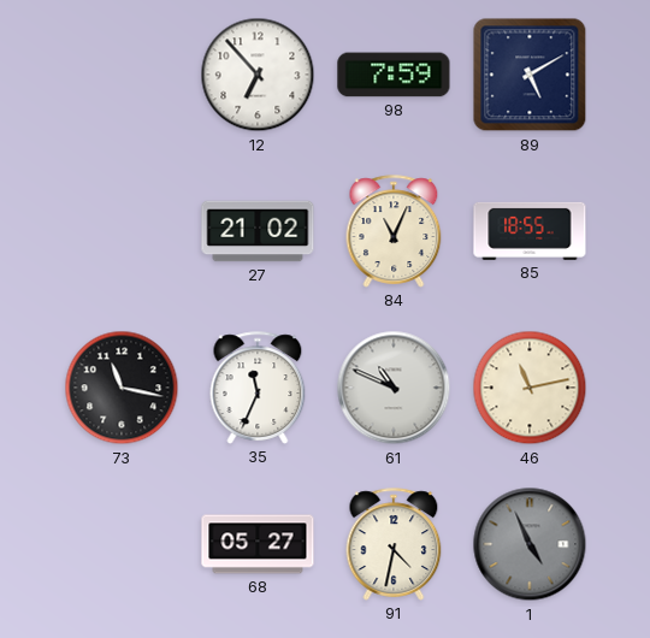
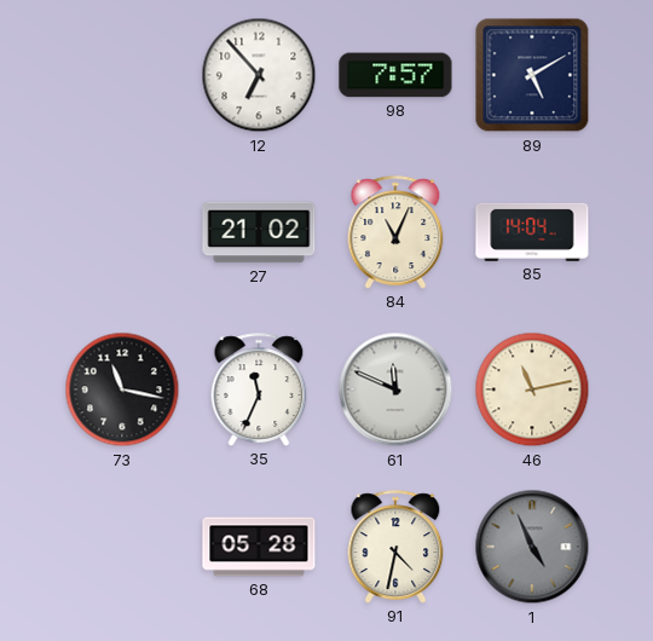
98: 7:59 -> 7:57
85: 18:55 -> 14:04
61: 10:49 -> 11:49
68: 05:27 -> 05:28
